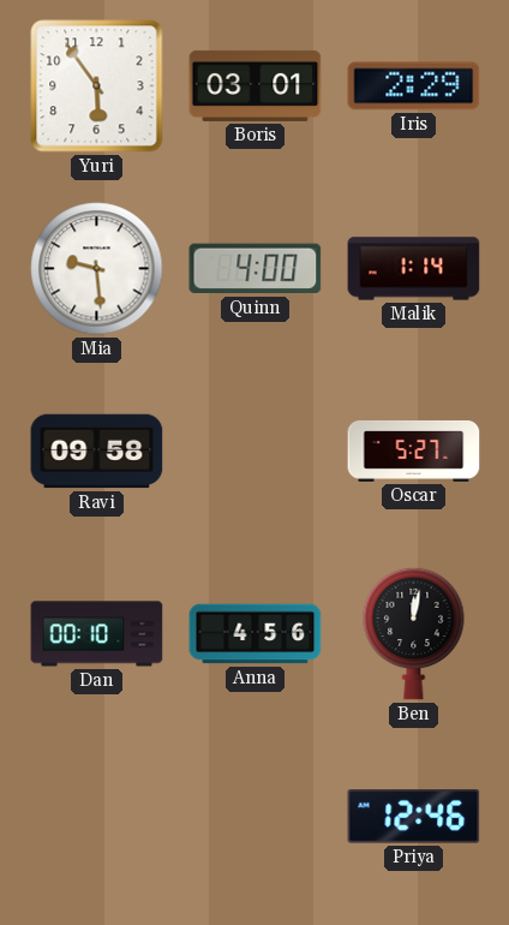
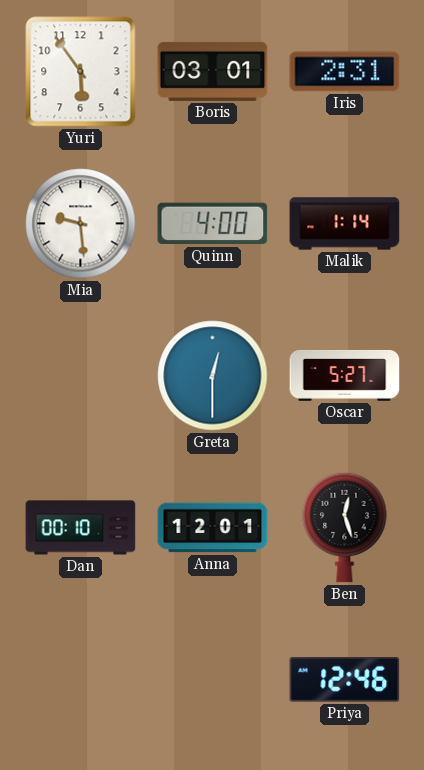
Iris: 2:29 -> 2:31
Ravi: 09:58 -> none
Greta: none -> 12:30
Anna: 4:56 -> 12:01
Ben: 12:02 -> 12:27
